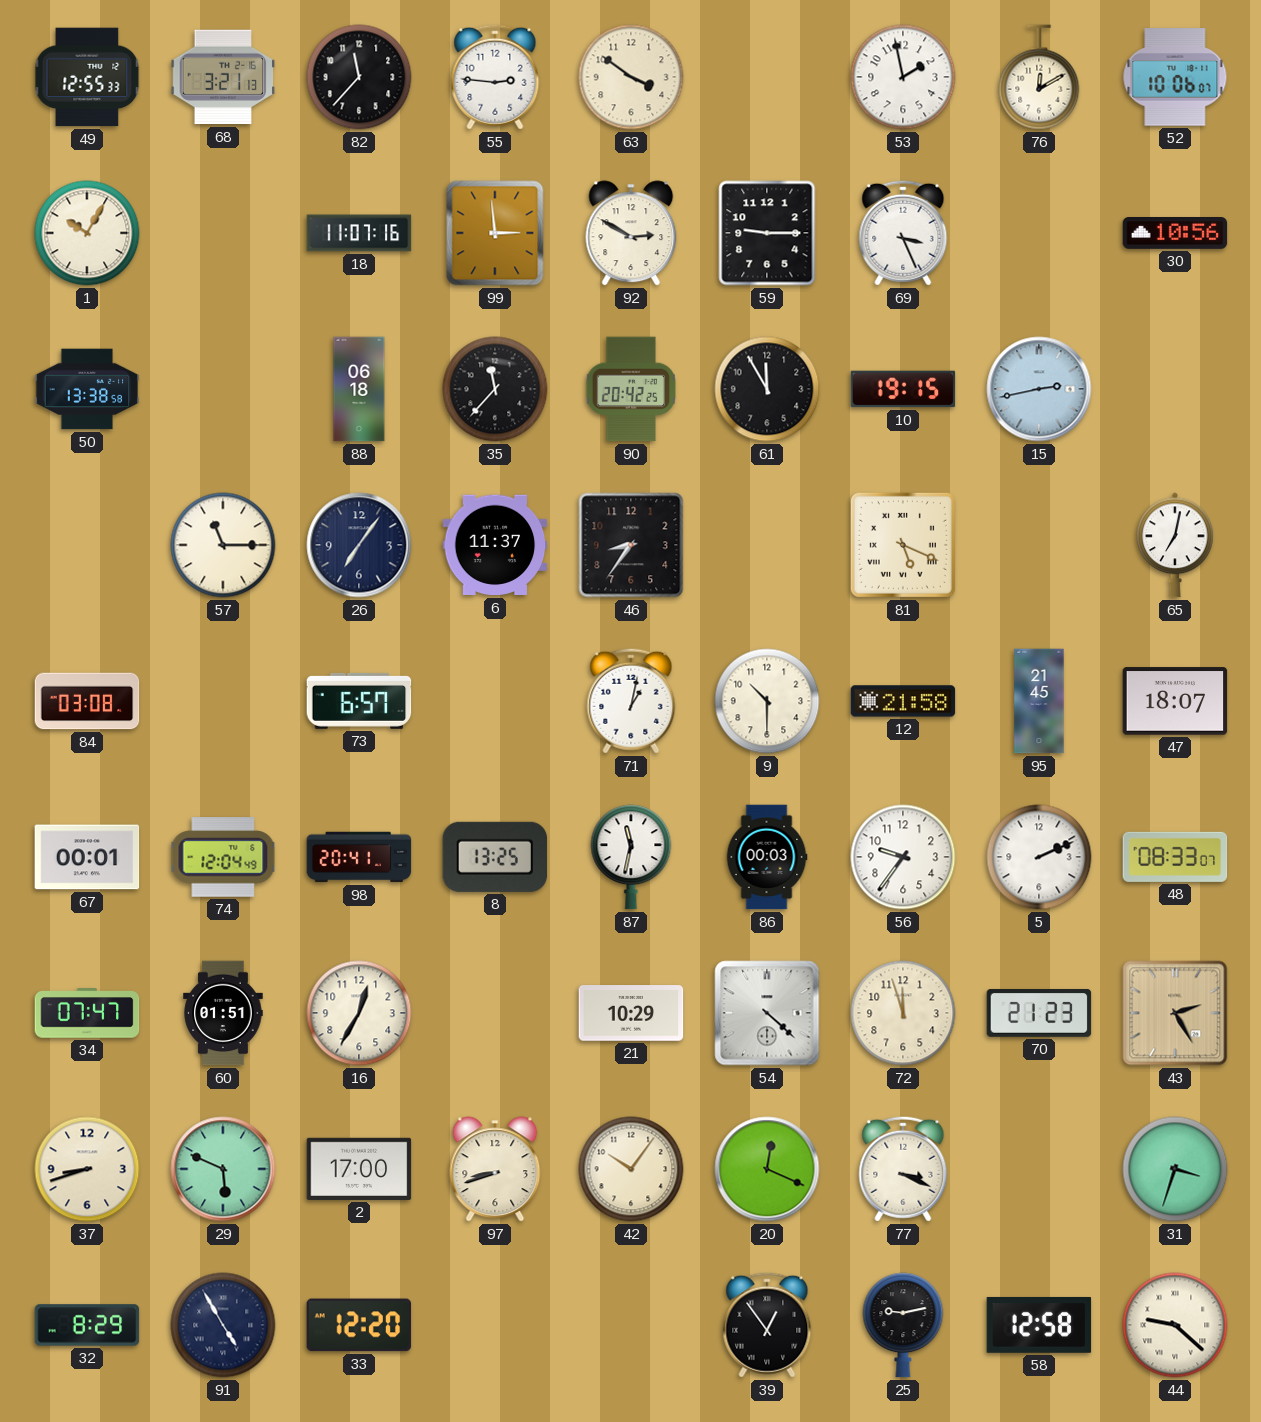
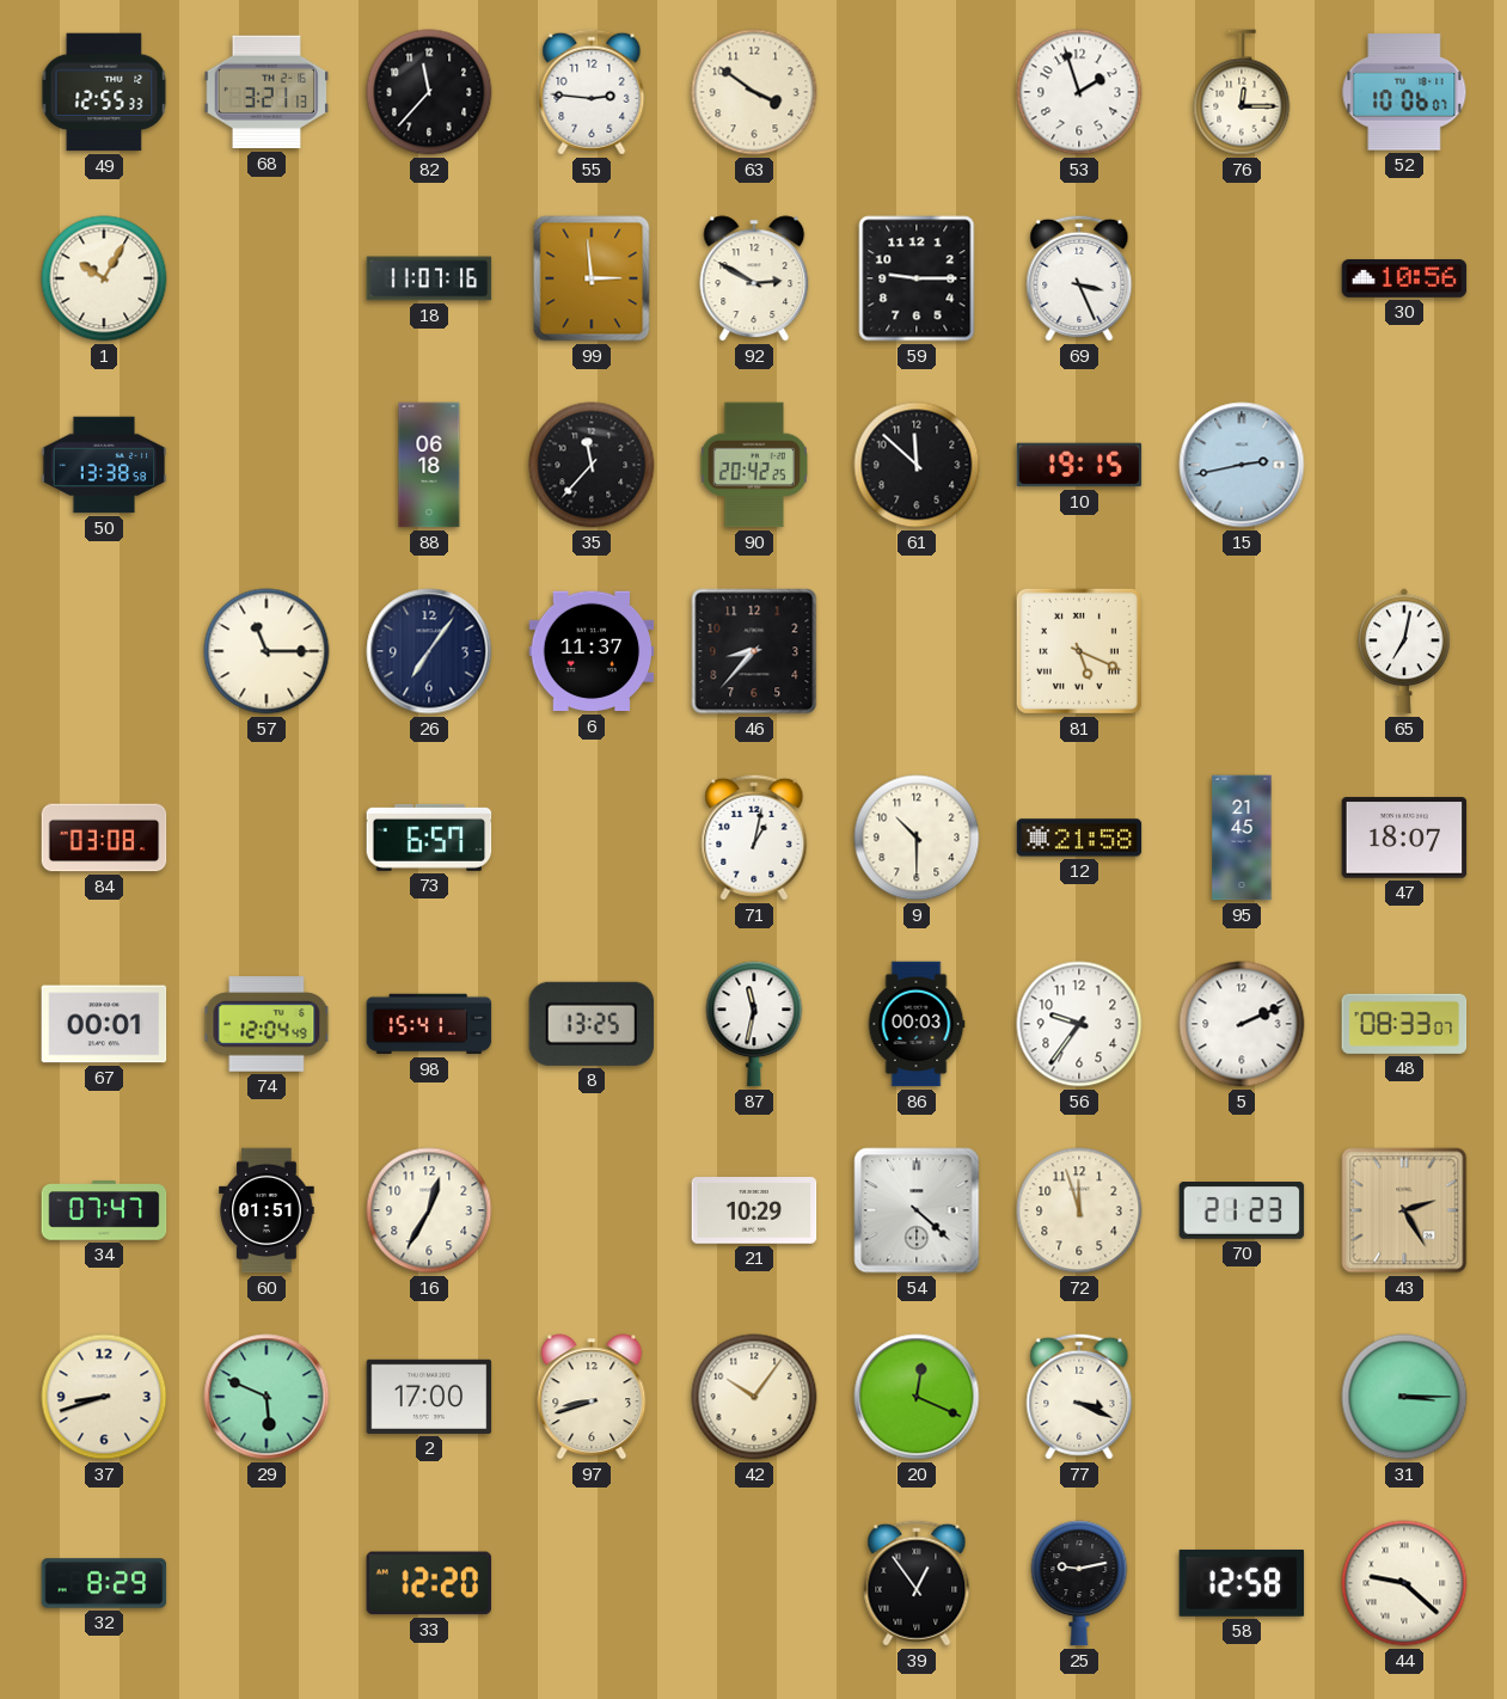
53: 1:58 -> 1:57
76: 12:10 -> 12:15
61: 11:55 -> 11:52
46: 8:36 -> 8:37
98: 20:41 -> 15:41
31: 3:33 -> 3:15
91: 4:55 -> none
